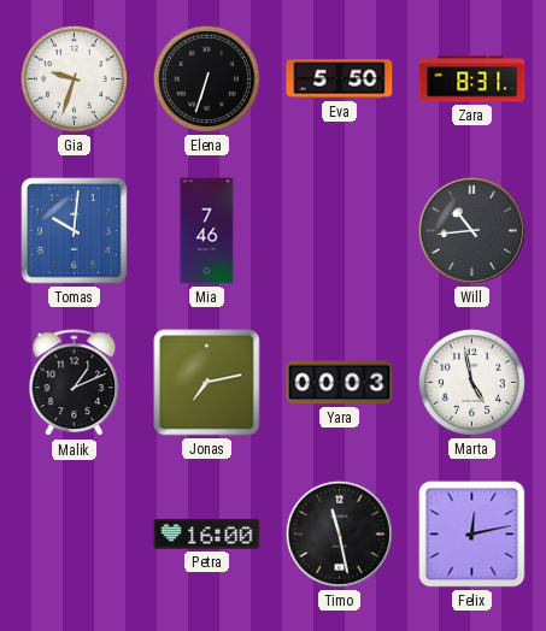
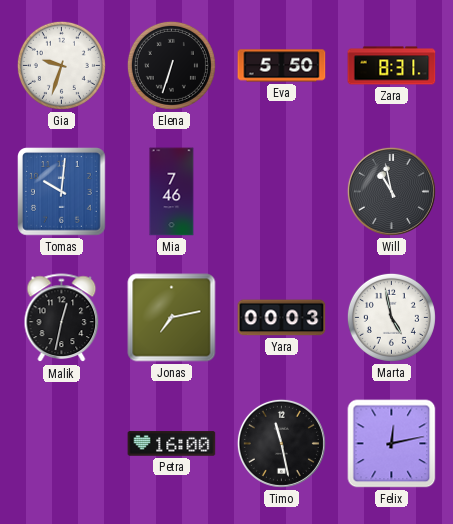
Will: 10:44 -> 10:58
Malik: 1:11 -> 12:32
